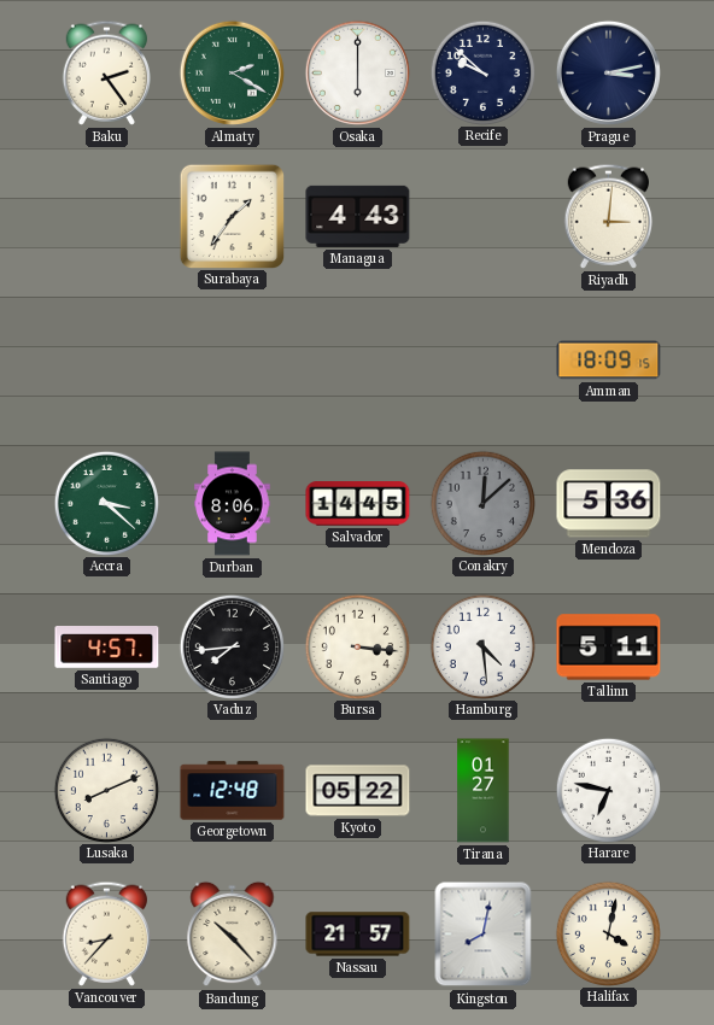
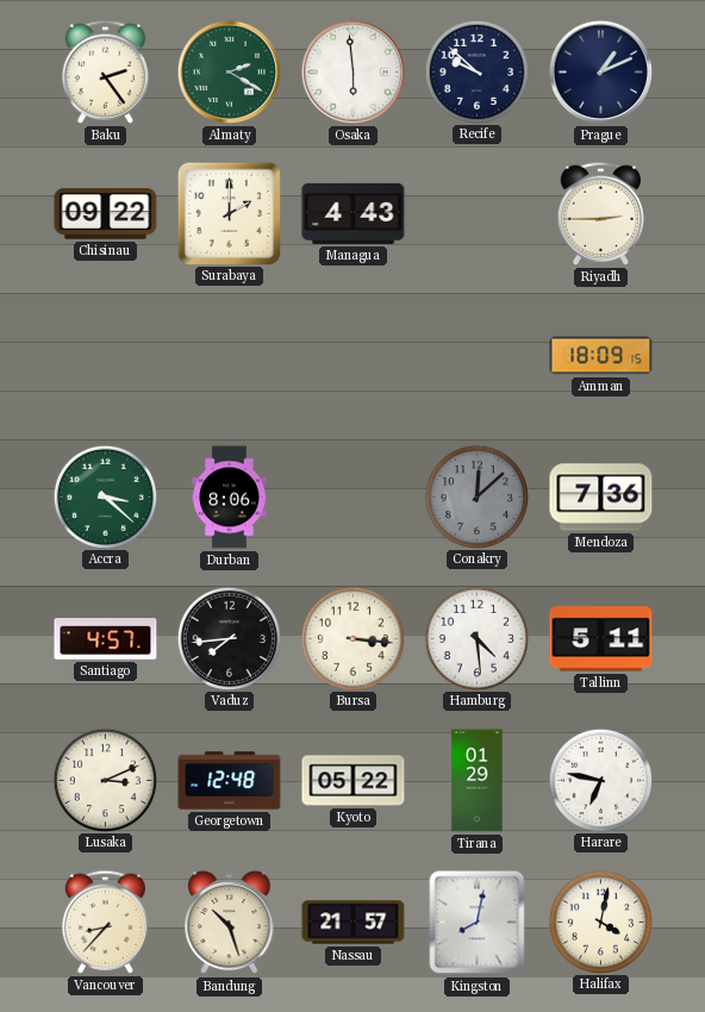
Osaka: 6:00 -> 5:59
Prague: 3:13 -> 1:11
Chisinau: none -> 09:22
Surabaya: 1:36 -> 2:00
Riyadh: 3:01 -> 2:45
Salvador: 14:45 -> none
Mendoza: 5:36 -> 7:36
Lusaka: 8:11 -> 3:11
Tirana: 01:27 -> 01:29
Bandung: 10:23 -> 10:27
